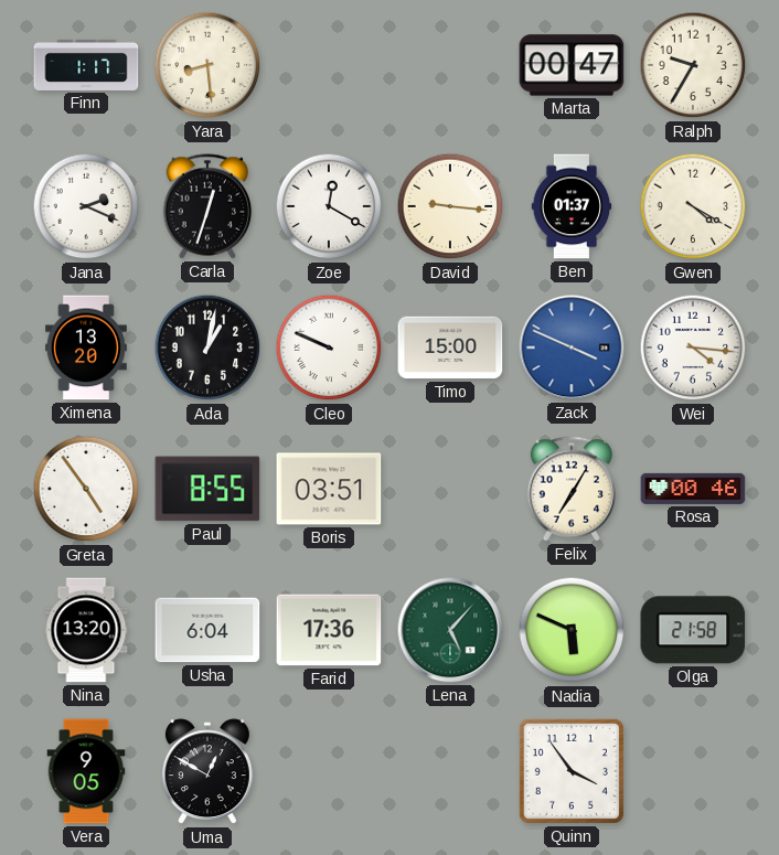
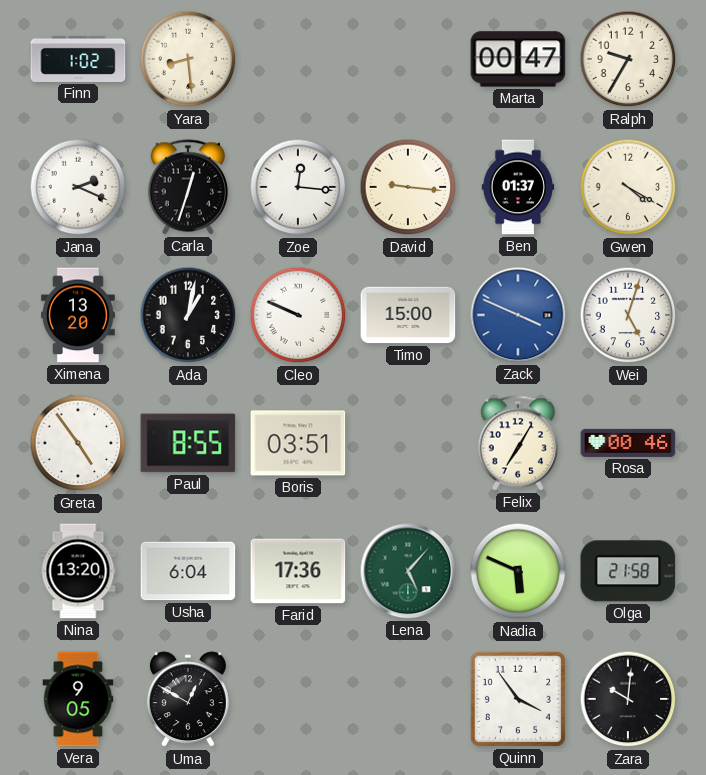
Finn: 1:17 -> 1:02
Zoe: 12:20 -> 12:16
Wei: 4:16 -> 5:03
Zara: none -> 10:01
